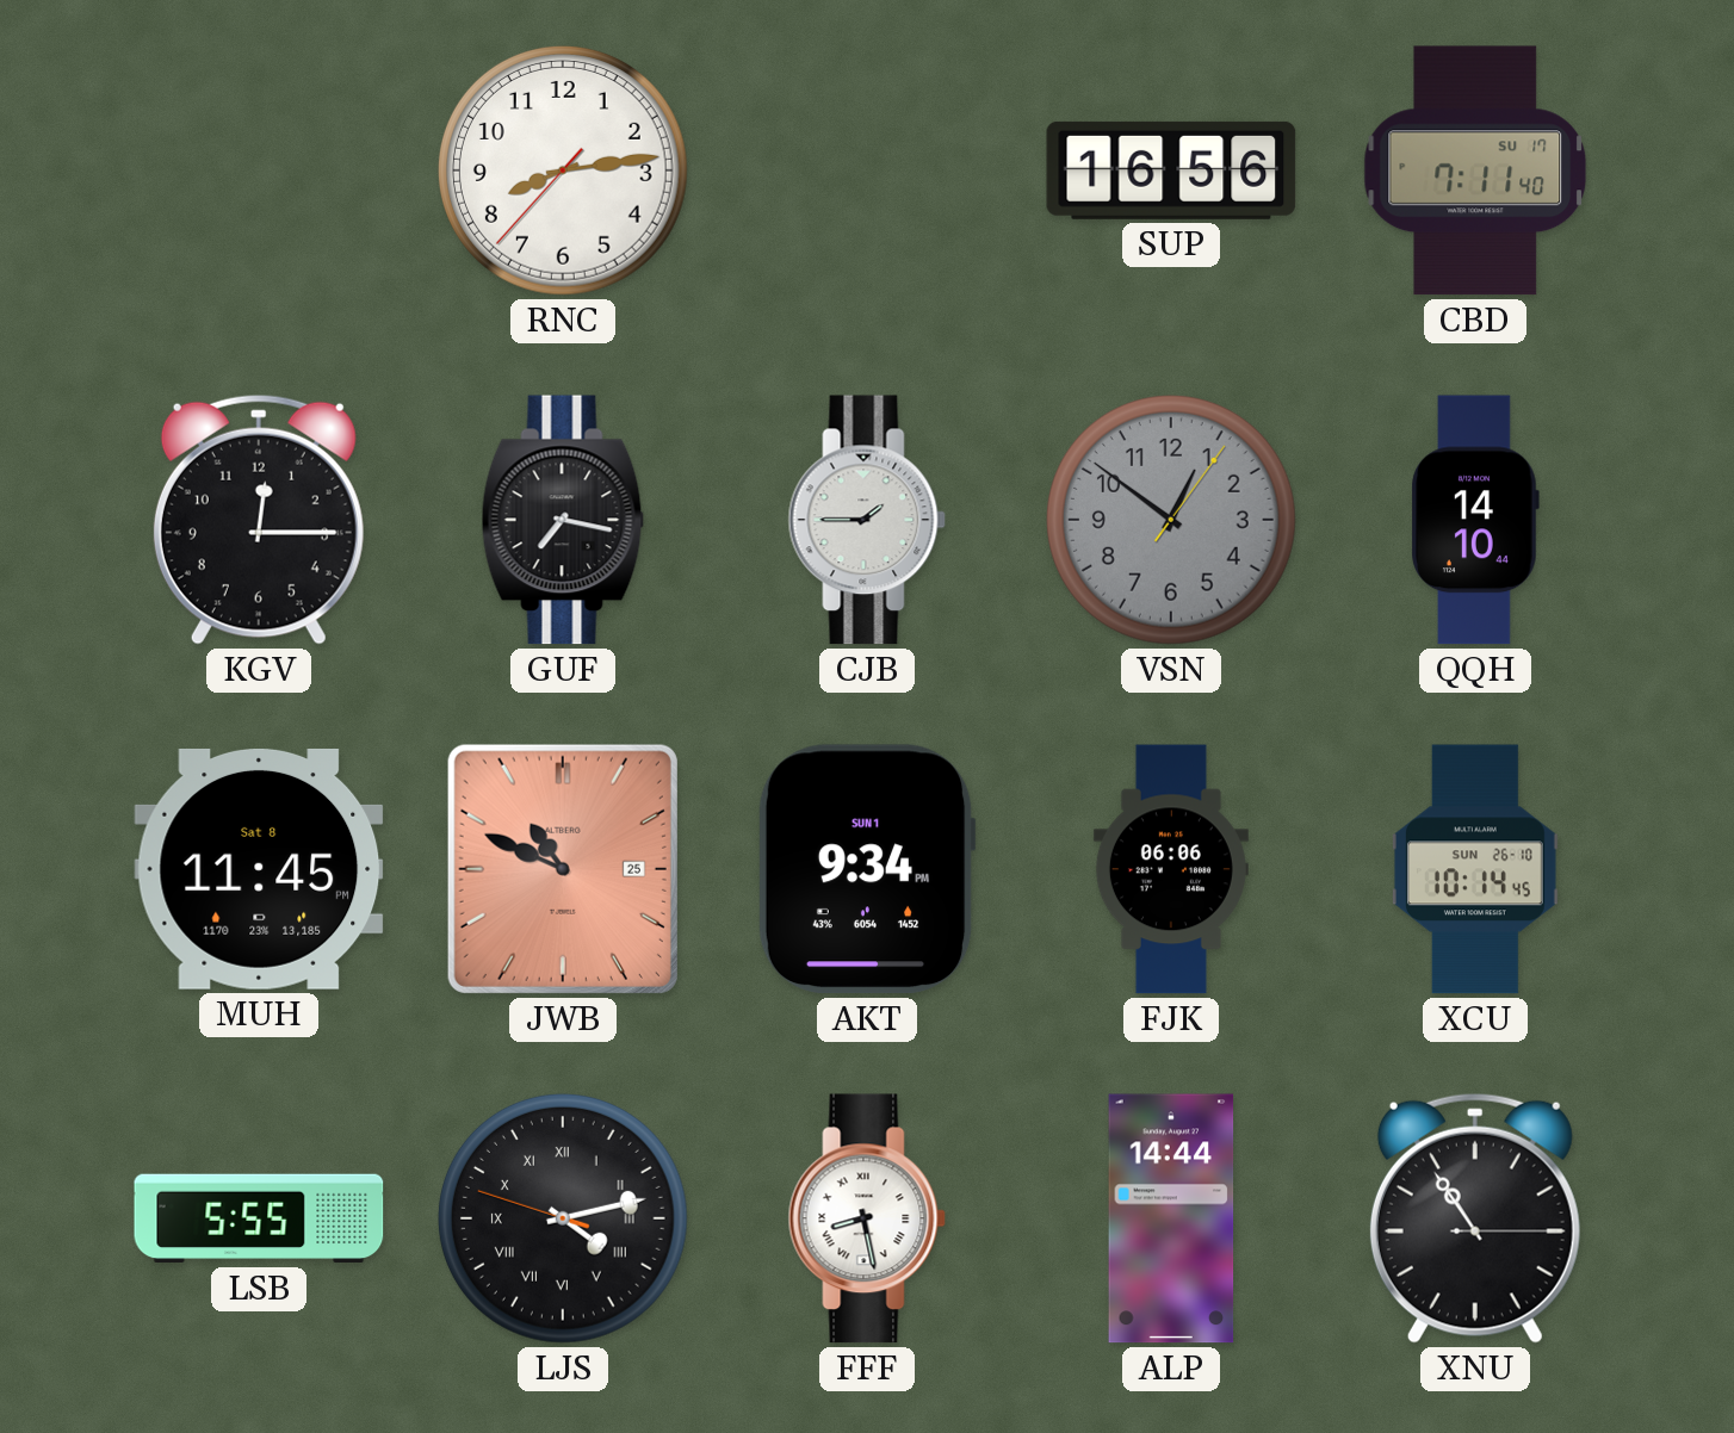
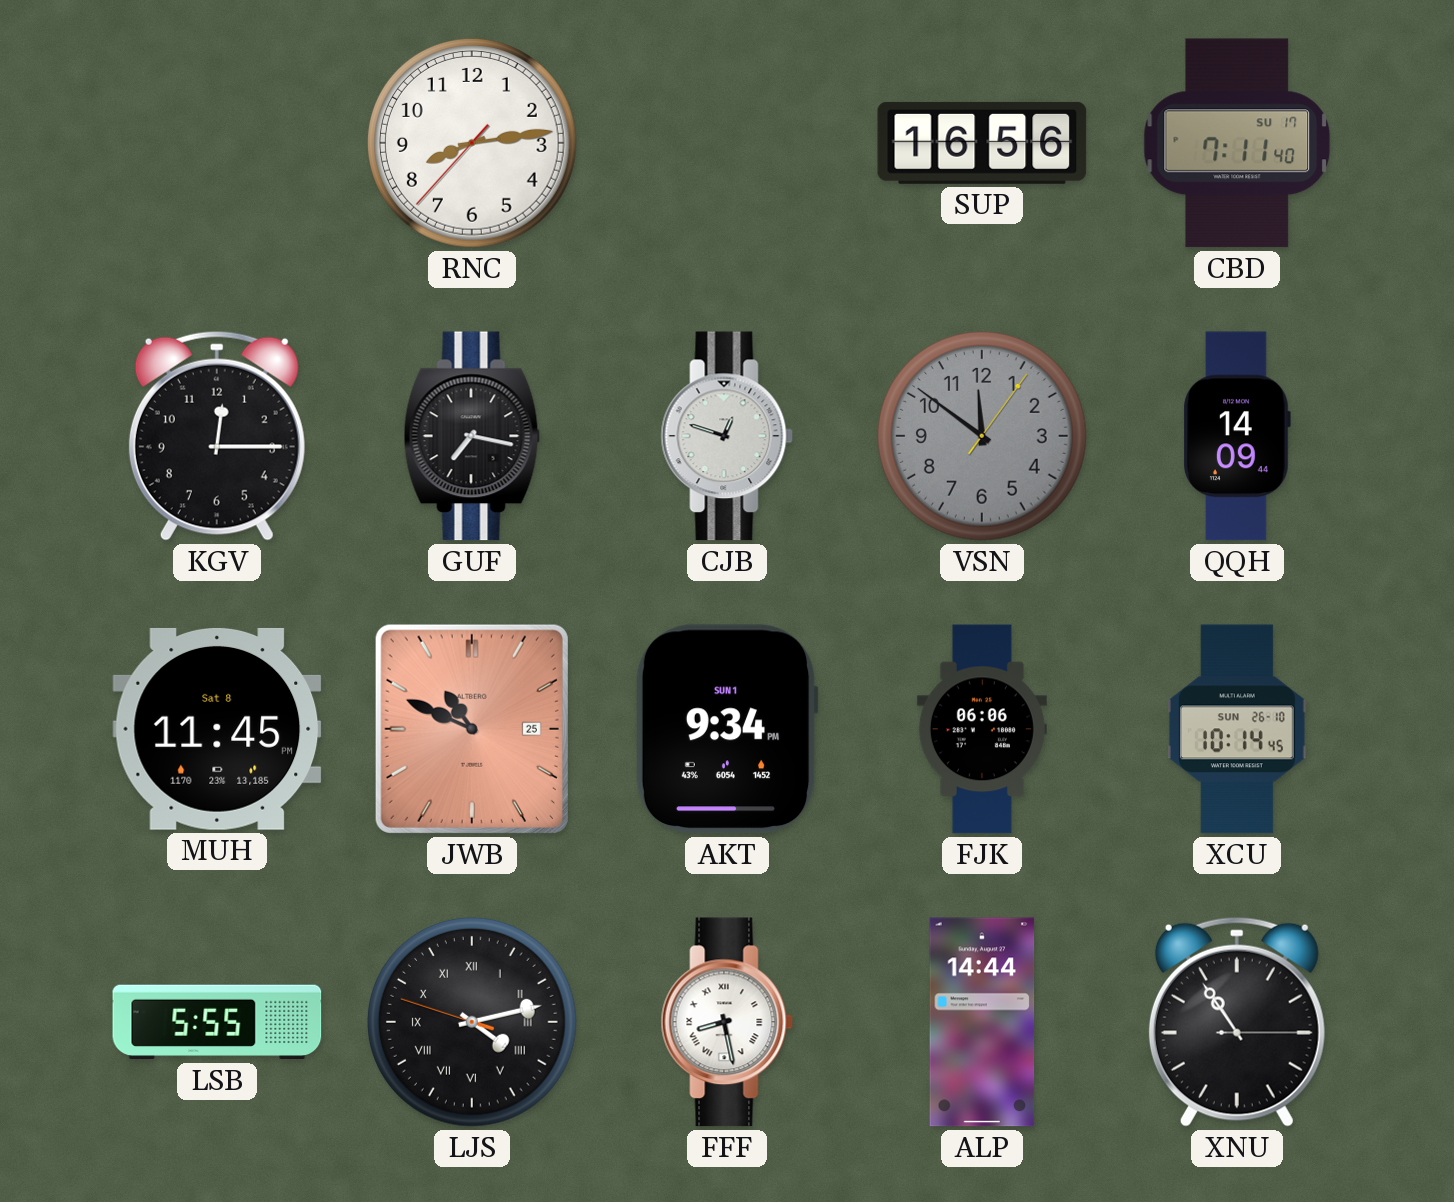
CJB: 1:45 -> 12:48
VSN: 12:51 -> 11:51
QQH: 14:10 -> 14:09
